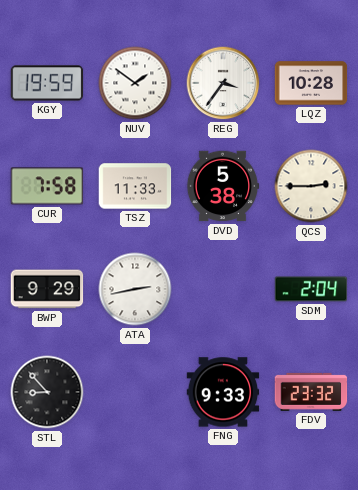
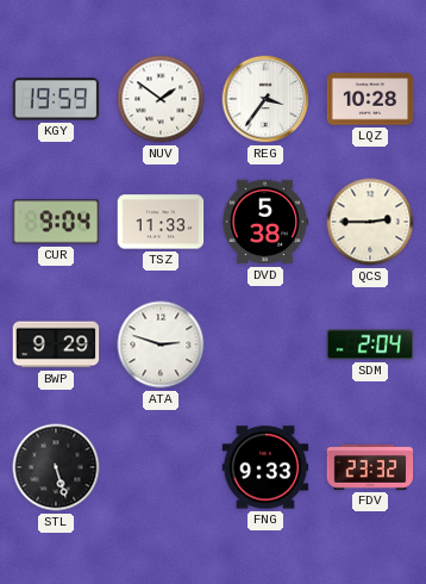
CUR: 7:58 -> 9:04
ATA: 2:43 -> 2:48
STL: 8:53 -> 5:27
